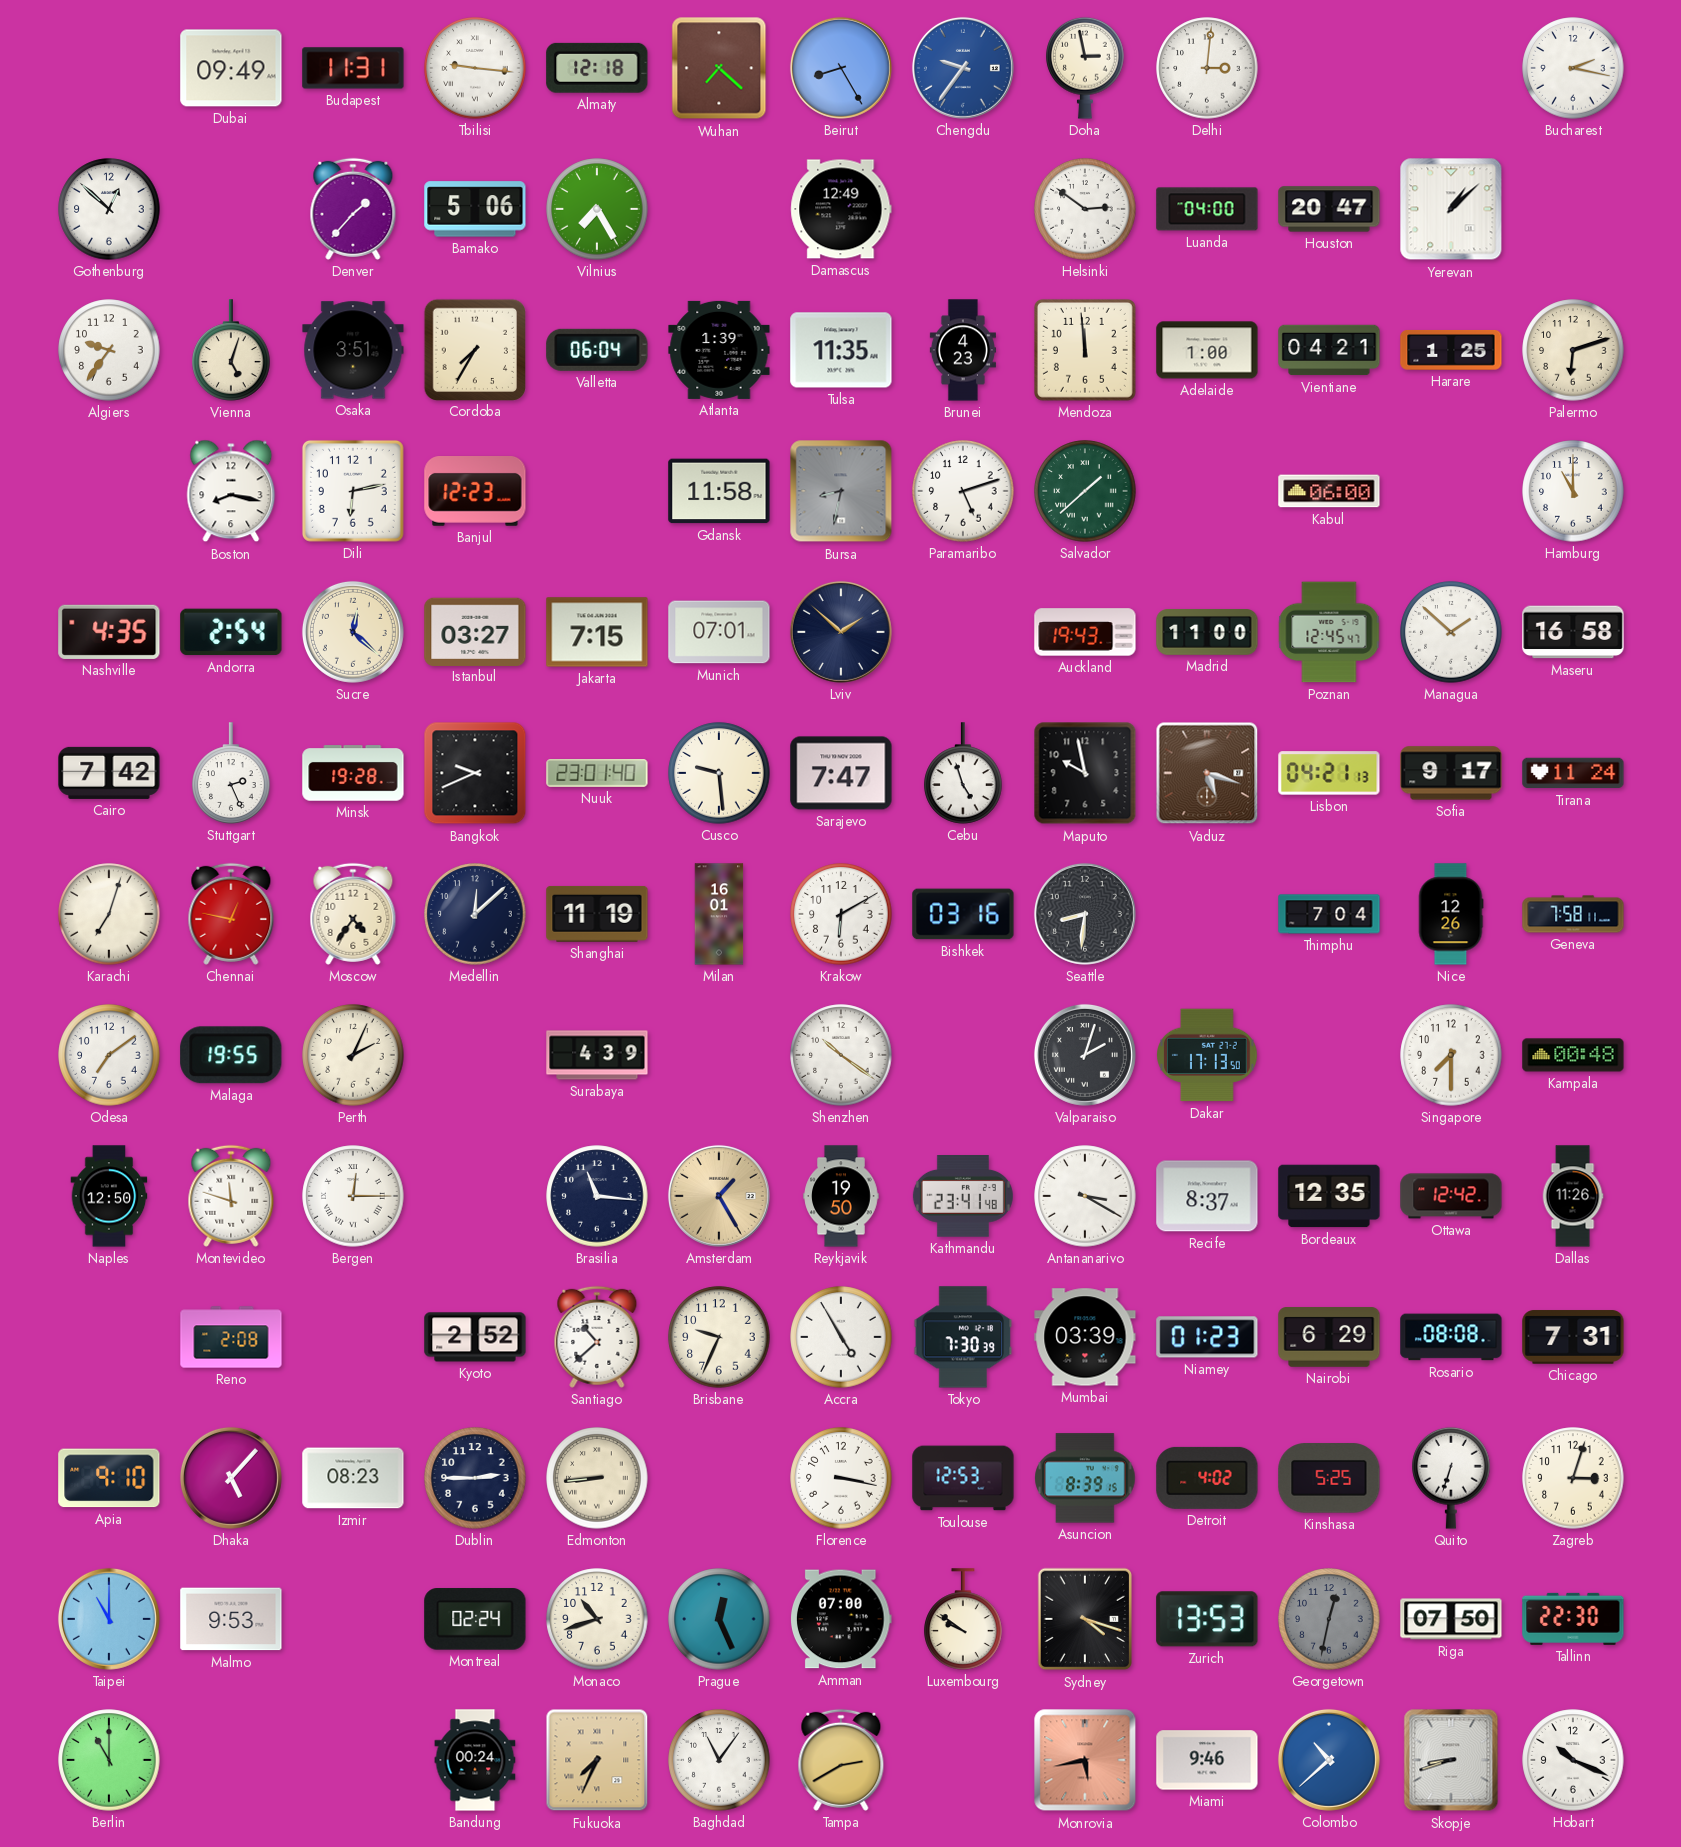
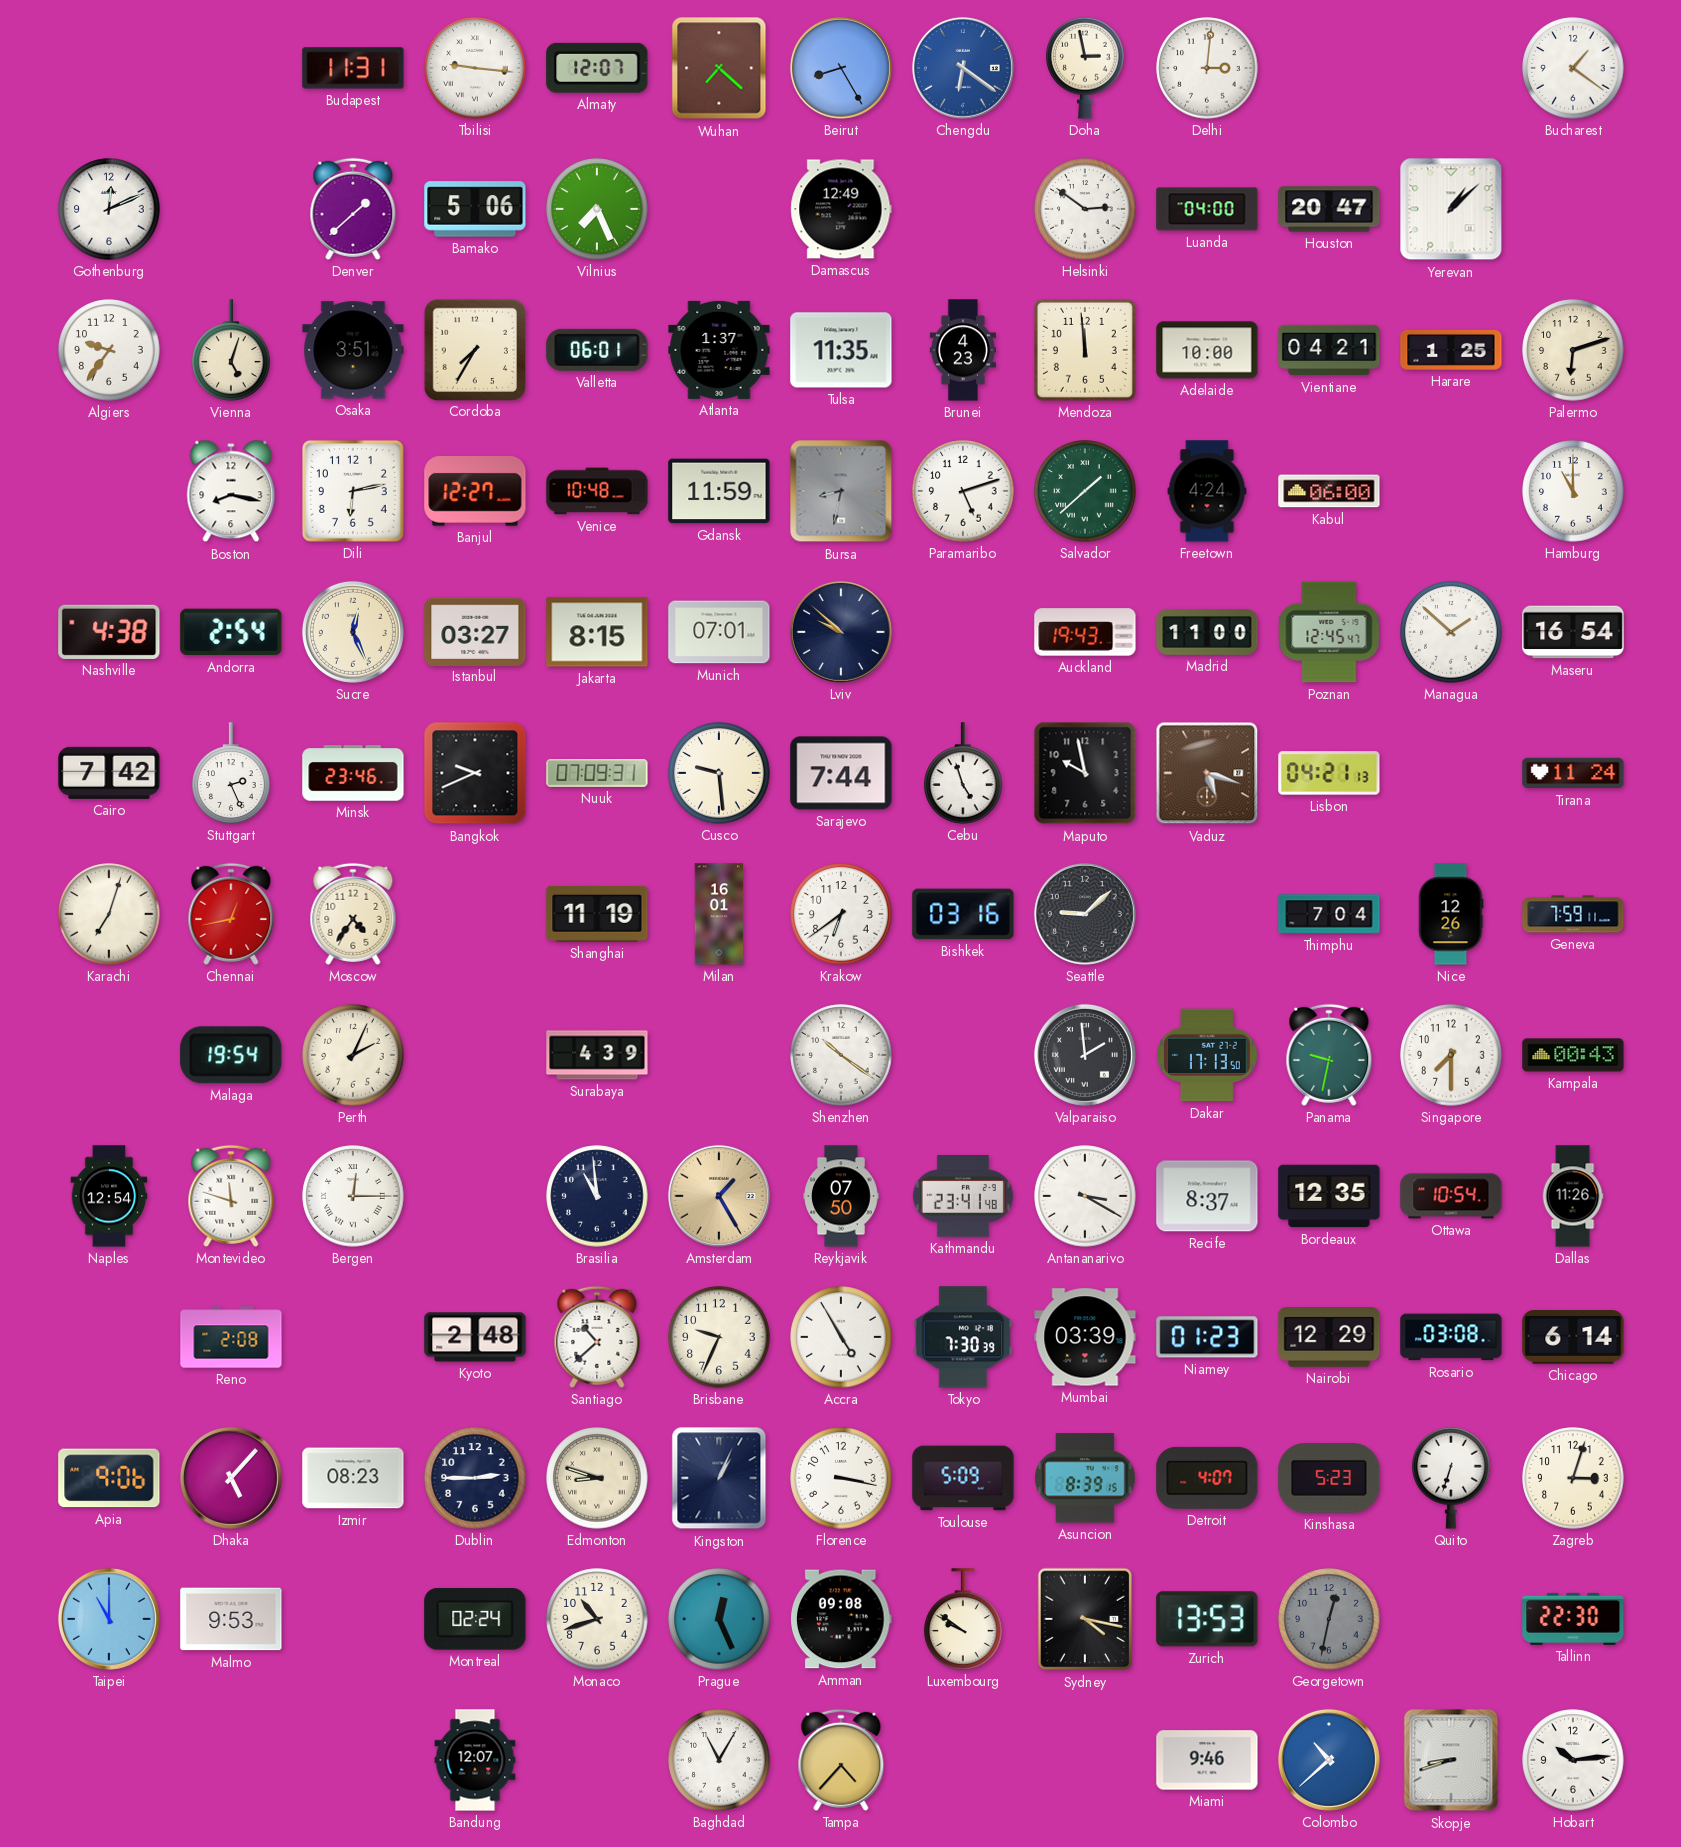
Dubai: 09:49 -> none
Almaty: 12:18 -> 12:07
Chengdu: 9:36 -> 6:21
Bucharest: 2:17 -> 1:21
Gothenburg: 12:52 -> 12:11
Denver: 1:37 -> 1:38
Vilnius: 7:25 -> 7:26
Valletta: 06:04 -> 06:01
Atlanta: 1:39 -> 1:37
Adelaide: 1:00 -> 10:00
Banjul: 12:23 -> 12:27
Venice: none -> 10:48
Gdansk: 11:58 -> 11:59
Freetown: none -> 4:24
Nashville: 4:35 -> 4:38
Sucre: 12:22 -> 12:26
Jakarta: 7:15 -> 8:15
Lviv: 1:52 -> 9:52
Maseru: 16:58 -> 16:54
Minsk: 19:28 -> 23:46
Nuuk: 23:01 -> 07:09
Sarajevo: 7:47 -> 7:44
Sofia: 9:17 -> none
Chennai: 12:47 -> 12:43
Medellin: 12:08 -> none
Krakow: 6:10 -> 6:39
Seattle: 8:31 -> 9:08
Geneva: 7:58 -> 7:59
Odesa: 7:09 -> none
Malaga: 19:55 -> 19:54
Valparaiso: 2:03 -> 1:59
Panama: none -> 9:32
Kampala: 00:48 -> 00:43
Naples: 12:50 -> 12:54
Brasilia: 11:16 -> 10:59
Reykjavik: 19:50 -> 07:50
Ottawa: 12:42 -> 10:54
Kyoto: 2:52 -> 2:48
Nairobi: 6:29 -> 12:29
Rosario: 08:08 -> 03:08
Chicago: 7:31 -> 6:14
Apia: 9:10 -> 9:06
Edmonton: 8:44 -> 8:48
Kingston: none -> 1:04
Toulouse: 12:53 -> 5:09
Detroit: 4:02 -> 4:07
Kinshasa: 5:25 -> 5:23
Amman: 07:00 -> 09:08
Sydney: 4:18 -> 4:17
Riga: 07:50 -> none
Berlin: 11:00 -> none
Bandung: 00:24 -> 12:07
Fukuoka: 7:34 -> none
Baghdad: 11:06 -> 11:05
Tampa: 2:40 -> 4:37
Monrovia: 5:43 -> none
Hobart: 10:19 -> 10:14
